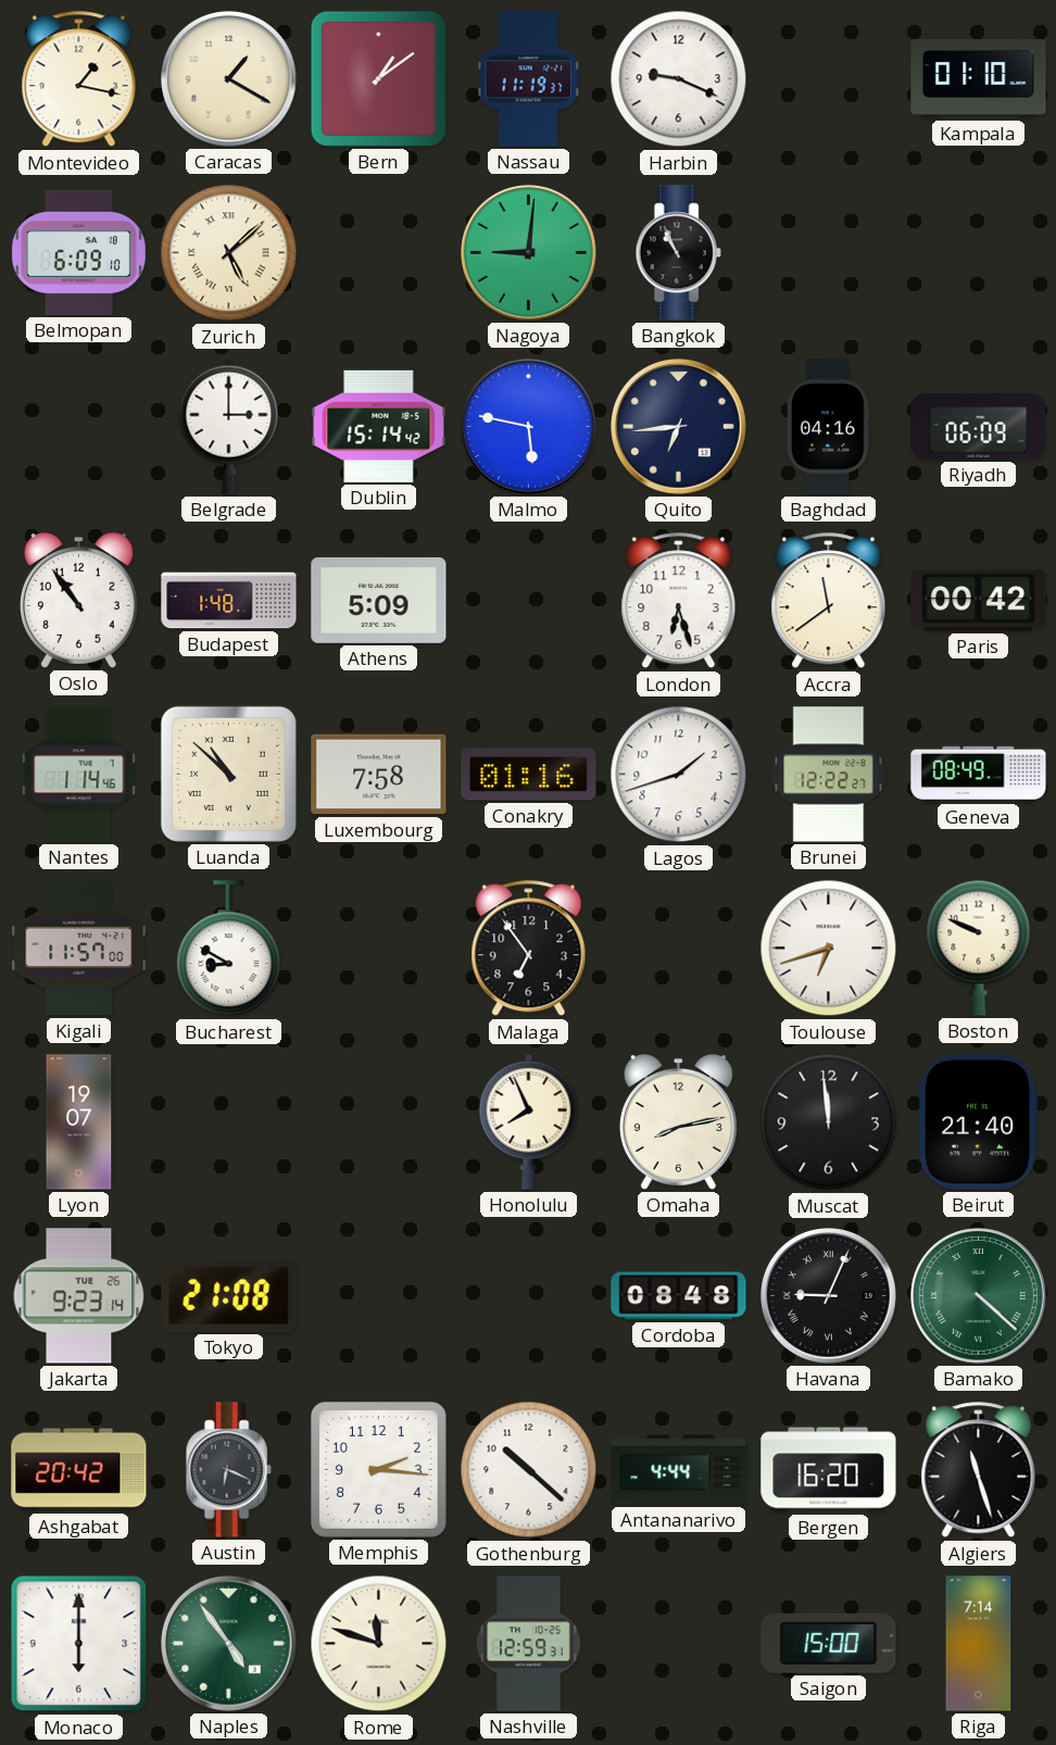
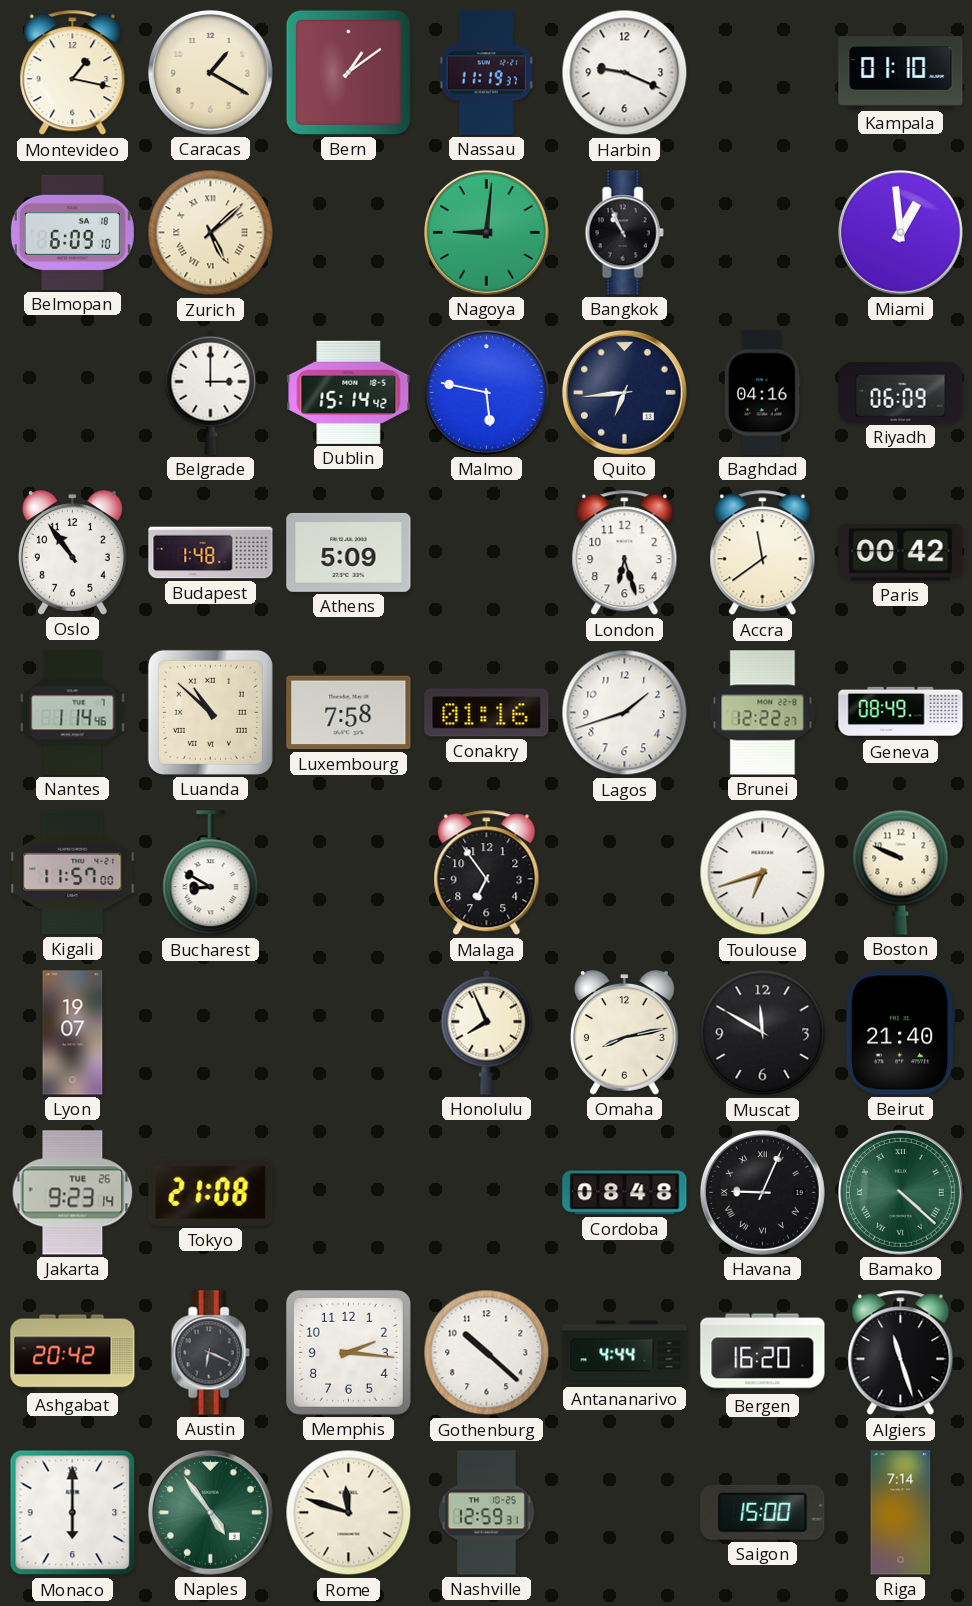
Miami: none -> 12:59
Muscat: 11:59 -> 11:50
